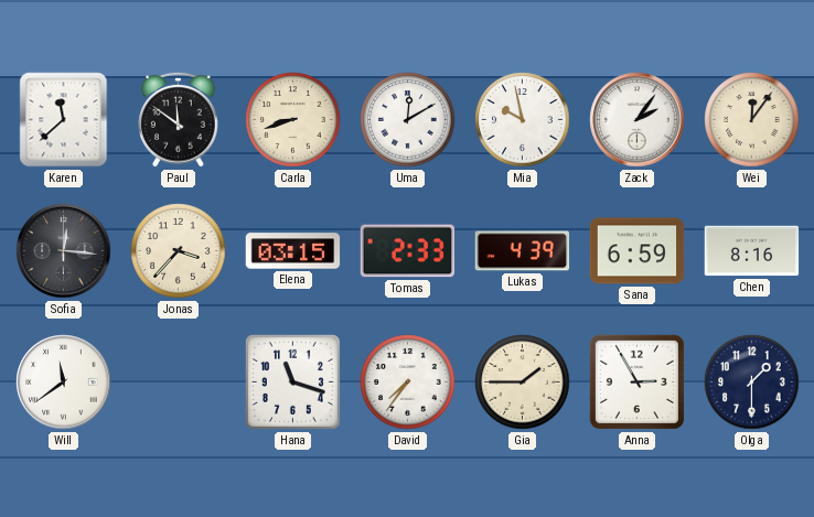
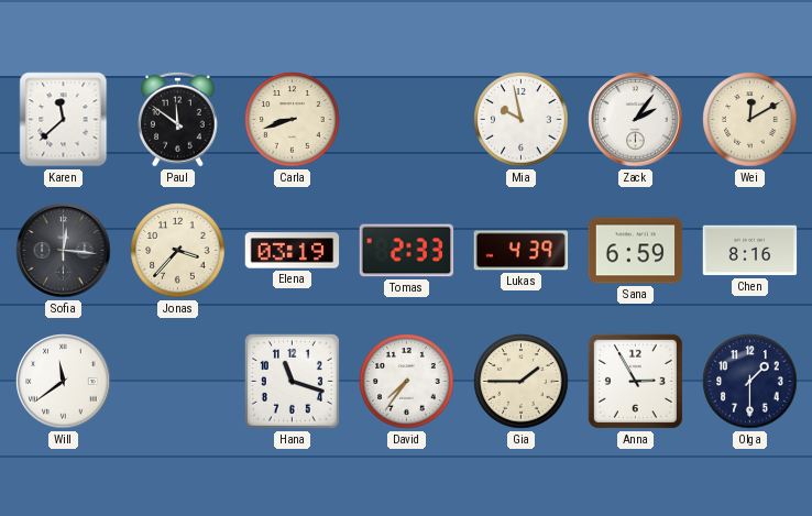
Uma: 12:10 -> none
Wei: 12:06 -> 12:10
Elena: 03:15 -> 03:19
